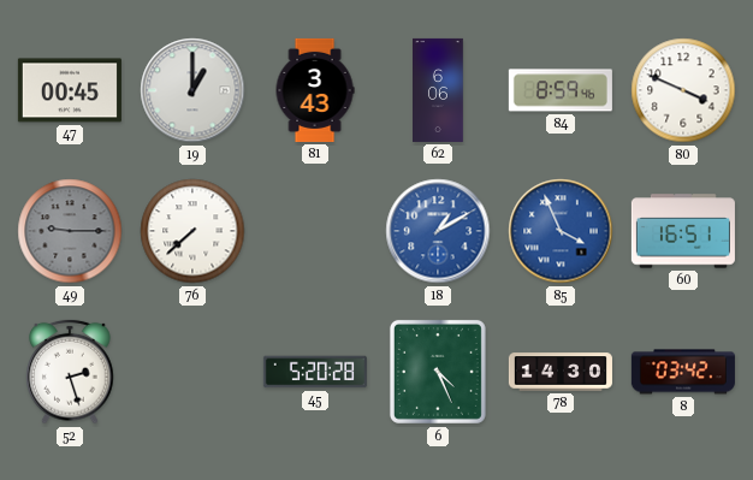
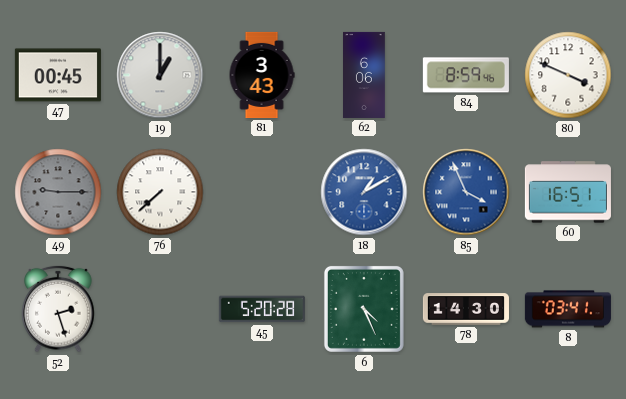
8: 03:42 -> 03:41
